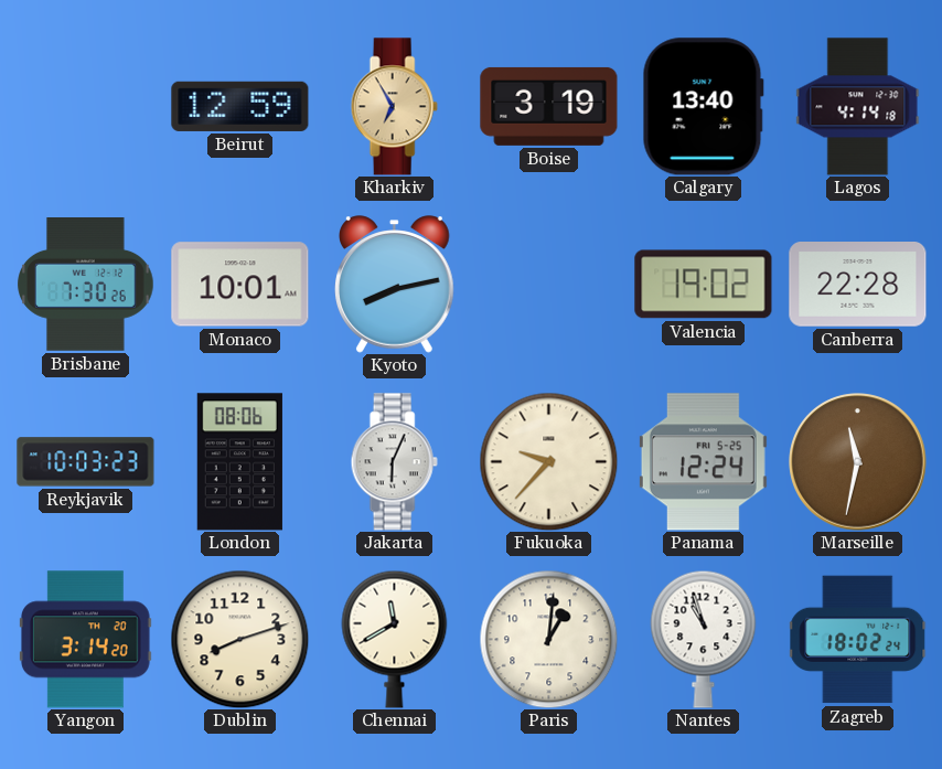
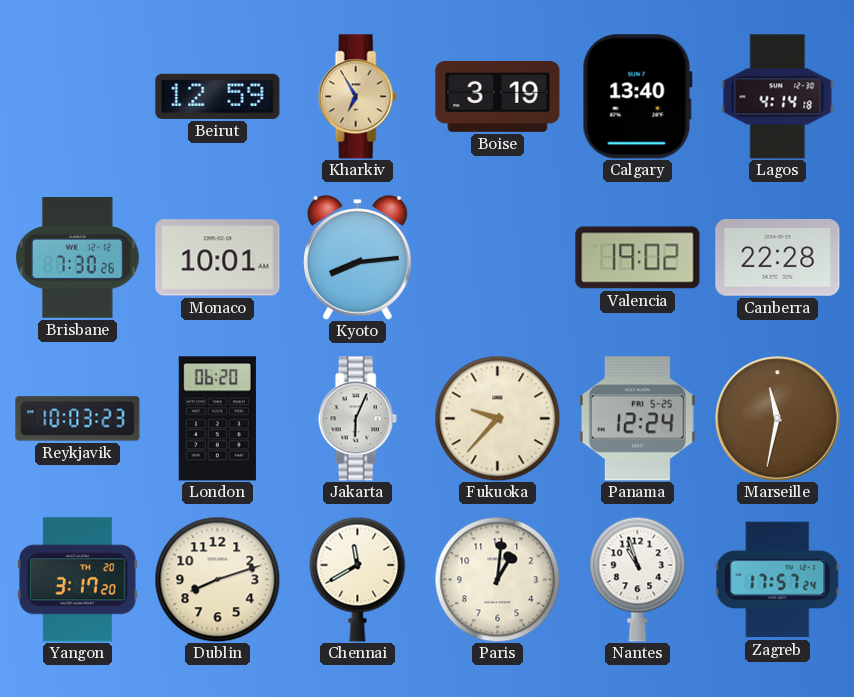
Kyoto: 8:13 -> 8:14
London: 08:06 -> 06:20
Yangon: 3:14 -> 3:17
Zagreb: 18:02 -> 17:57
